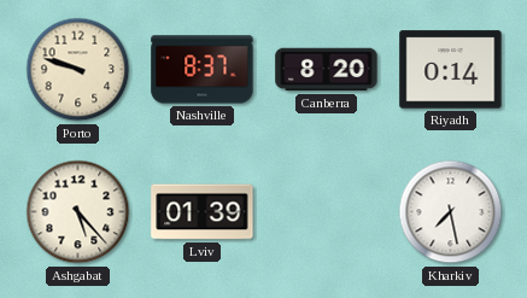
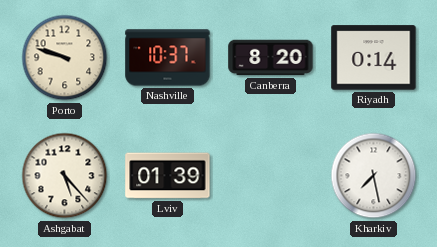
Nashville: 8:37 -> 10:37
